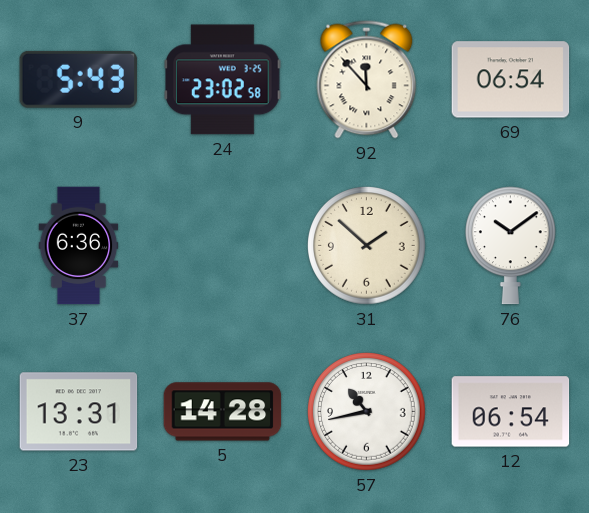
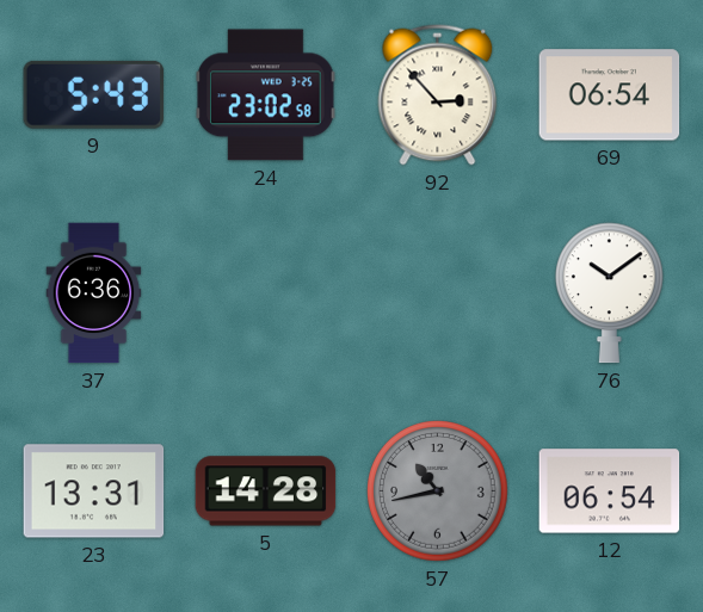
92: 11:53 -> 2:53
31: 1:52 -> none
57 dial: white -> grey
